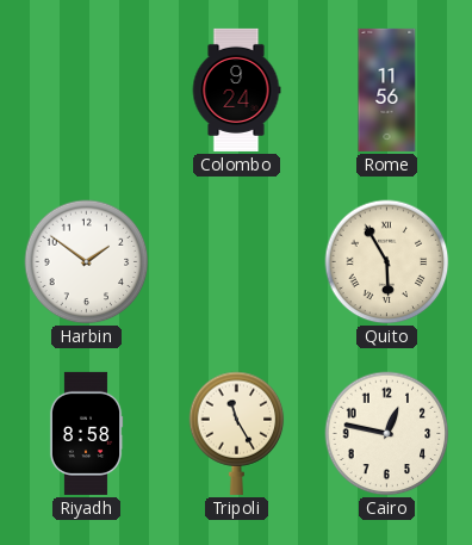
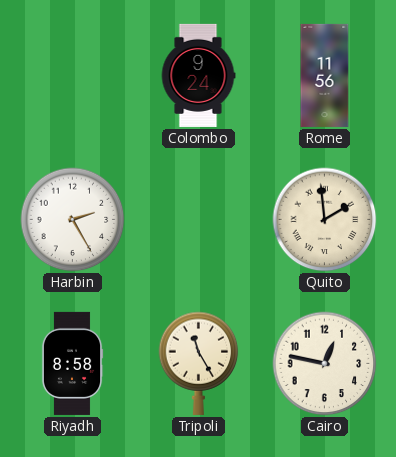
Harbin: 1:51 -> 2:25
Quito: 5:55 -> 1:59
